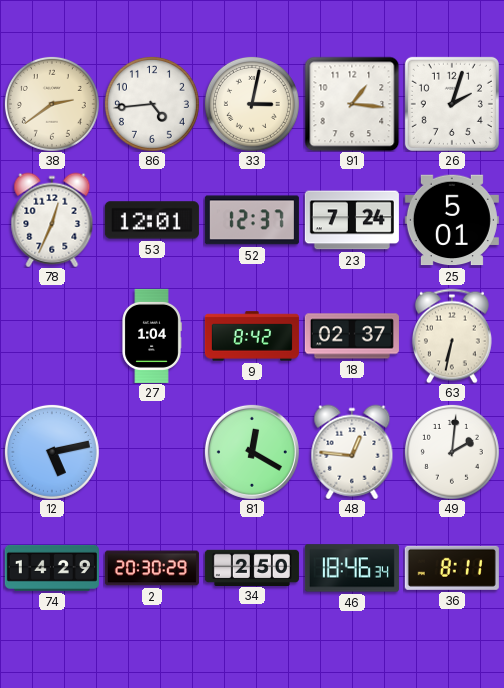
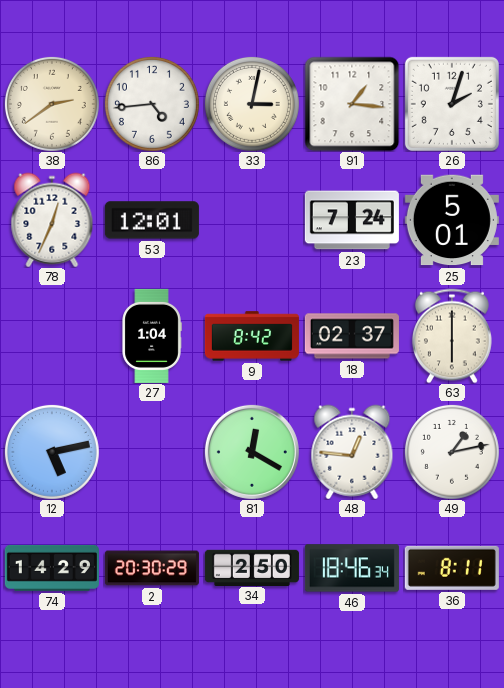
52: 12:37 -> none
63: 6:32 -> 6:00
49: 2:01 -> 1:13
